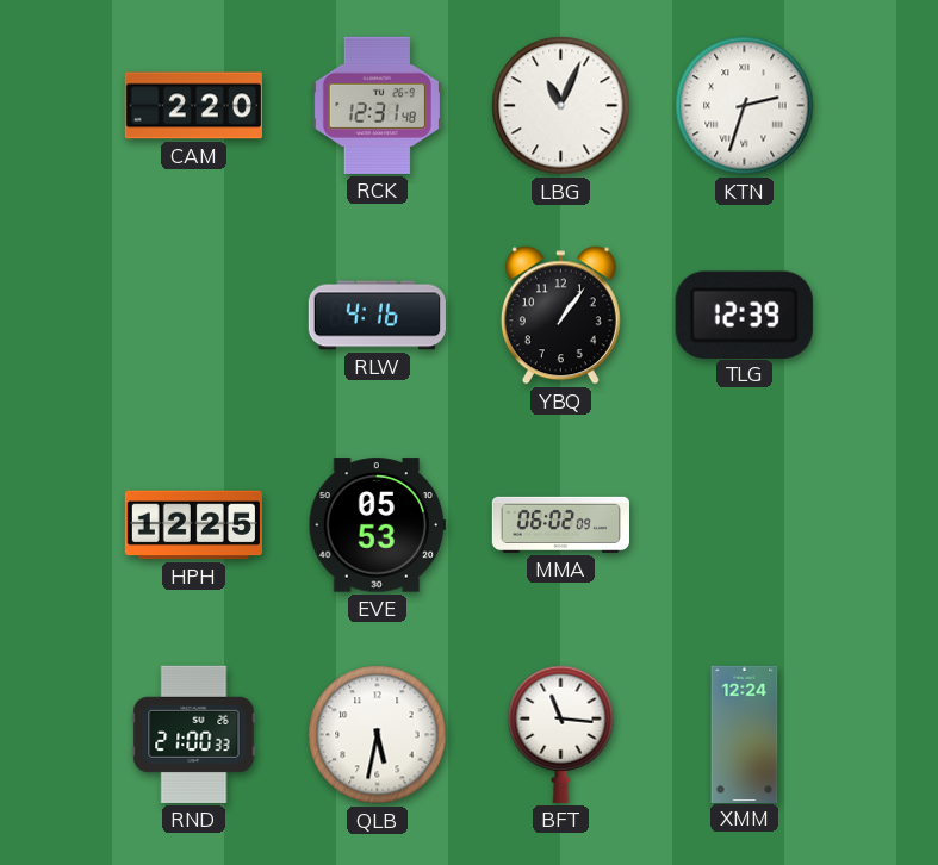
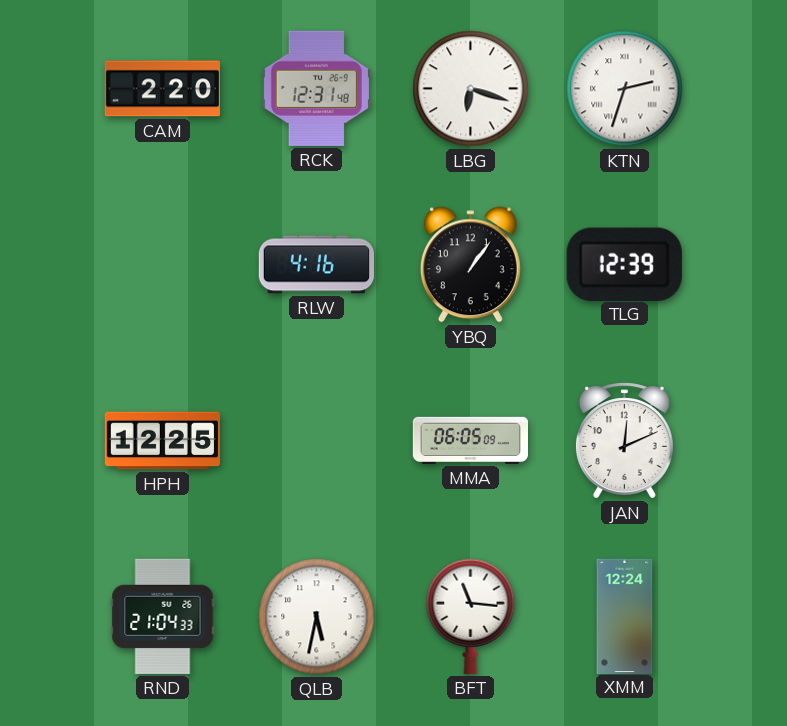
LBG: 11:04 -> 6:18
EVE: 05:53 -> none
MMA: 06:02 -> 06:05
JAN: none -> 12:11
RND: 21:00 -> 21:04
